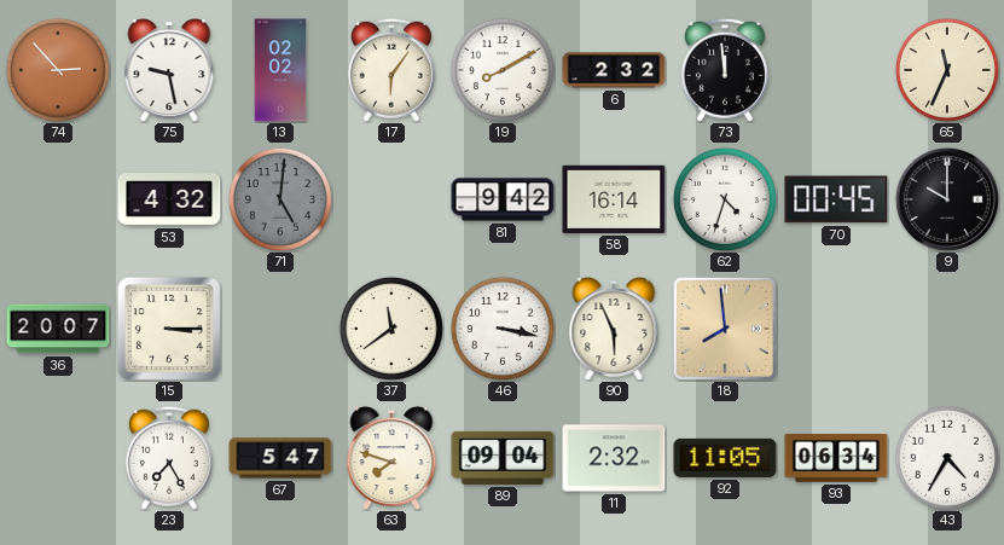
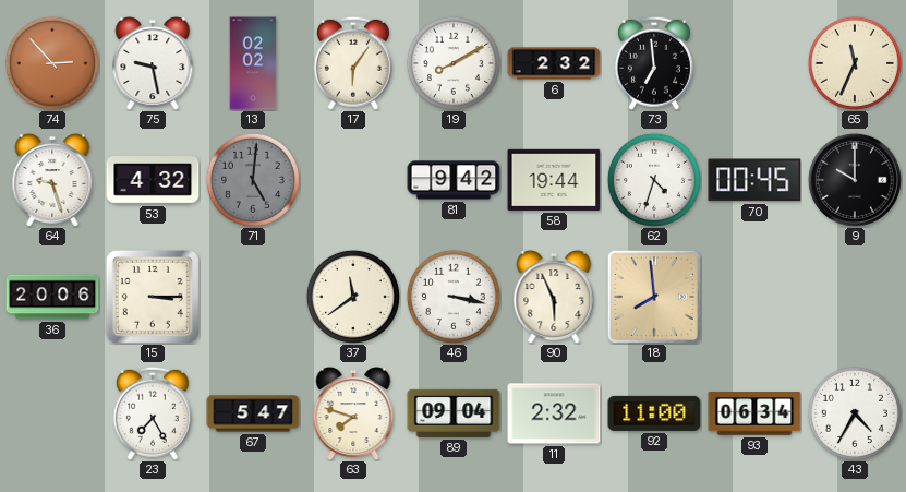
73: 11:59 -> 6:59
64: none -> 9:27
58: 16:14 -> 19:44
36: 20:07 -> 20:06
92: 11:05 -> 11:00
